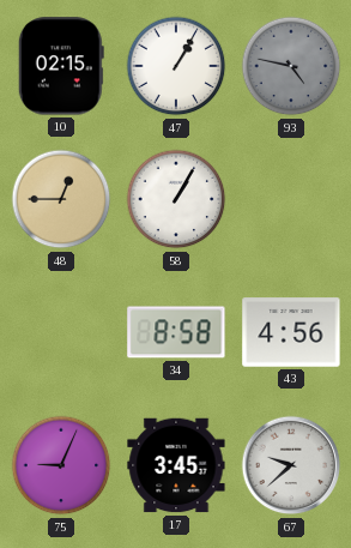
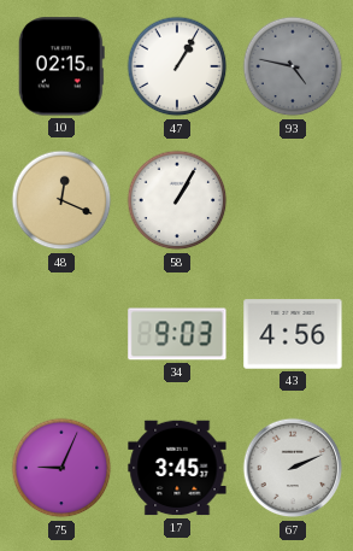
48: 12:45 -> 12:19
34: 8:58 -> 9:03
67: 9:38 -> 2:11
